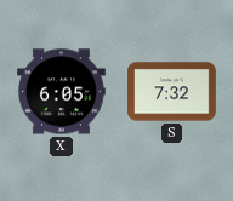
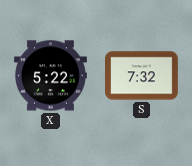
X: 6:05 -> 5:22
